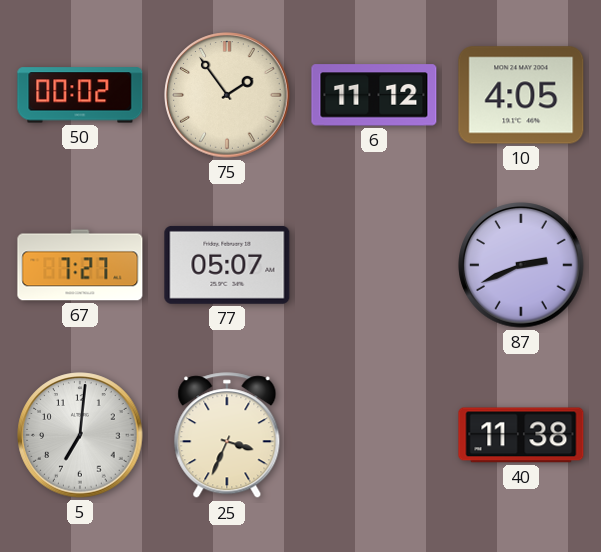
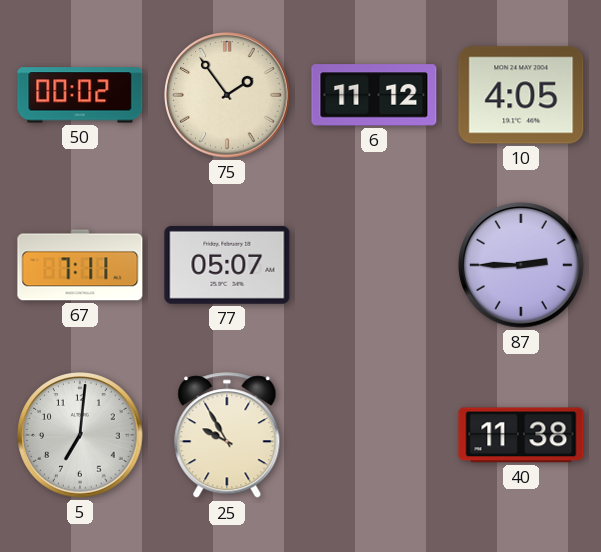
67: 7:27 -> 7:11
87: 2:41 -> 2:45
25: 3:34 -> 9:55
